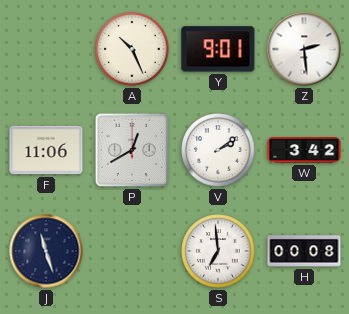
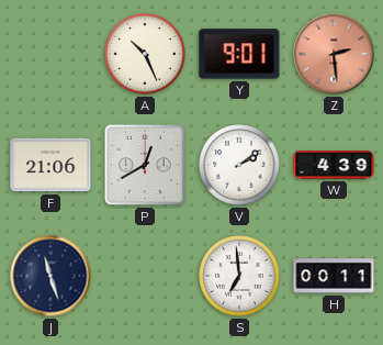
Z dial: white -> salmon
F: 11:06 -> 21:06
W: 3:42 -> 4:39
H: 00:08 -> 00:11
